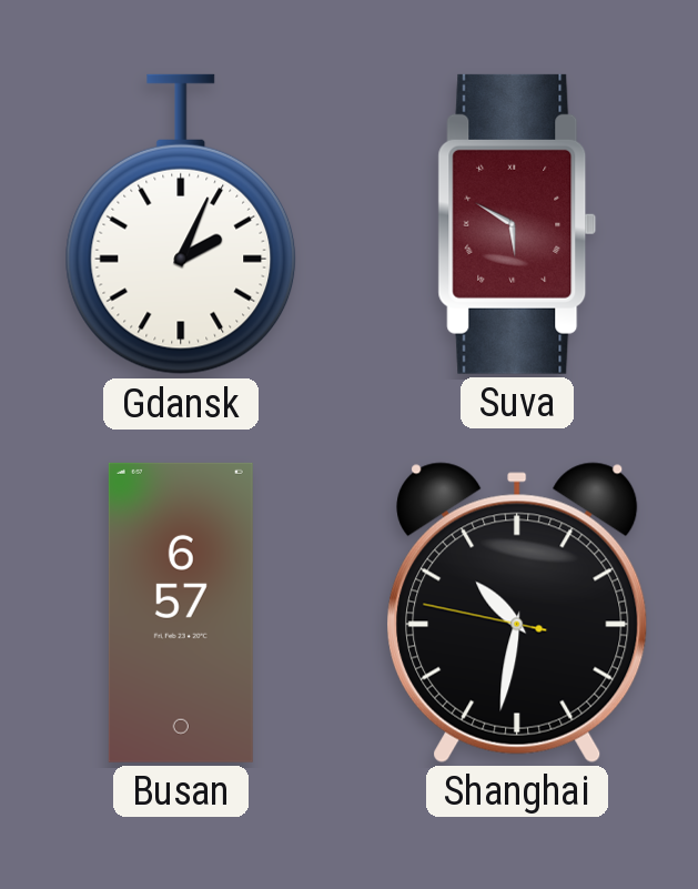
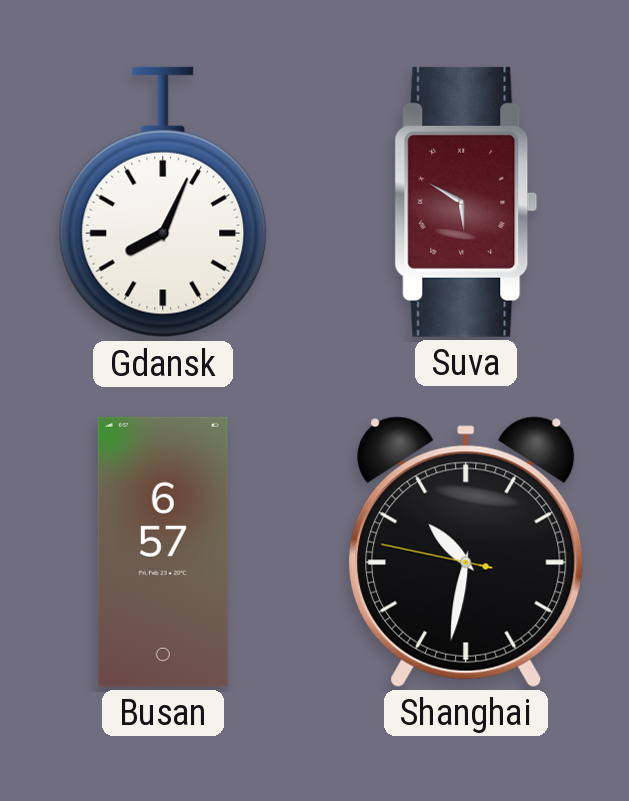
Gdansk: 2:04 -> 8:04
